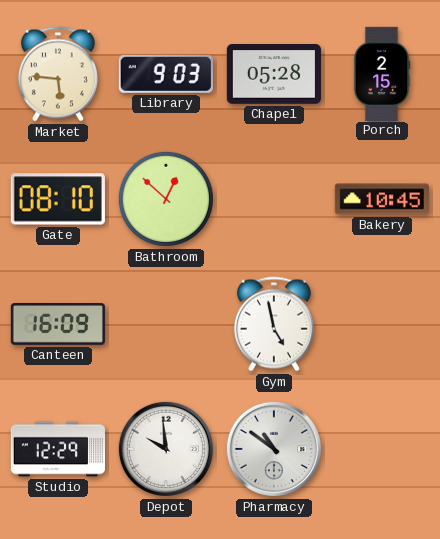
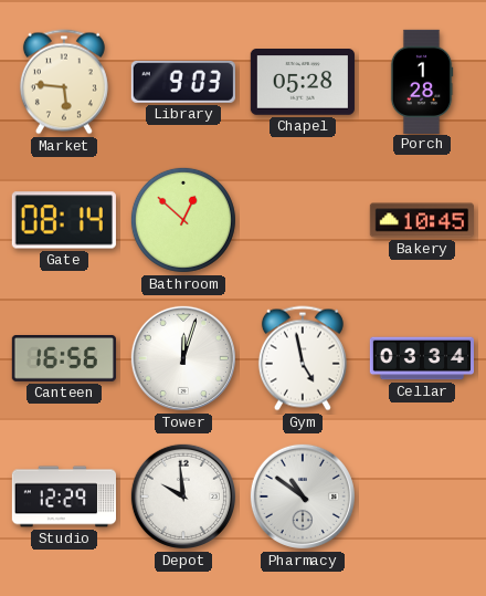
Porch: 2:15 -> 1:28
Gate: 08:10 -> 08:14
Canteen: 16:09 -> 16:56
Tower: none -> 12:03
Cellar: none -> 03:34
